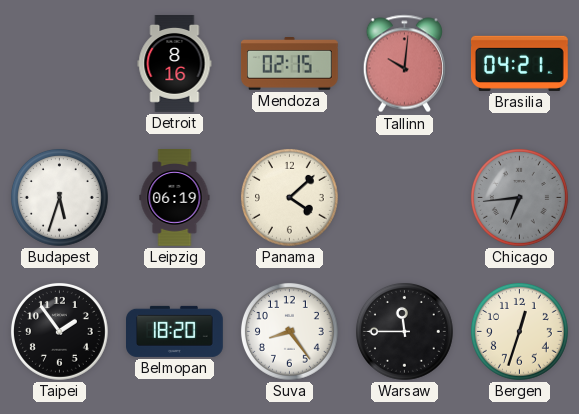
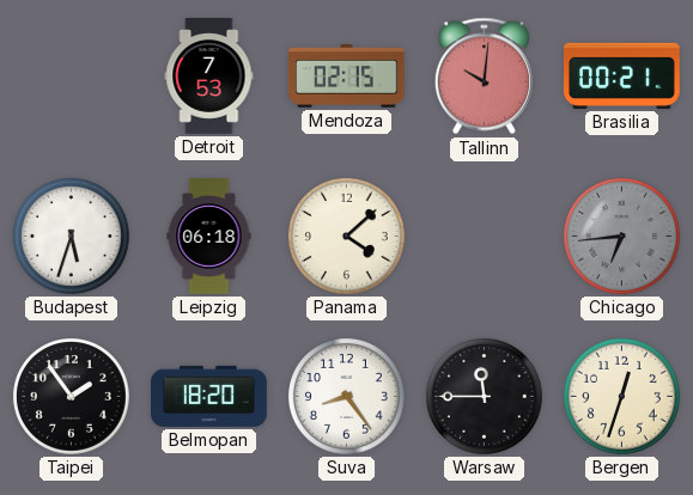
Detroit: 8:16 -> 7:53
Brasilia: 04:21 -> 00:21
Leipzig: 06:19 -> 06:18
